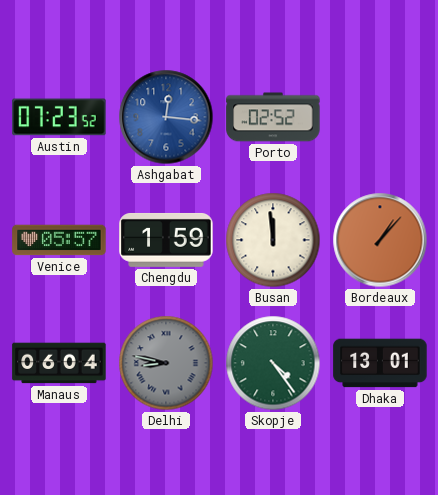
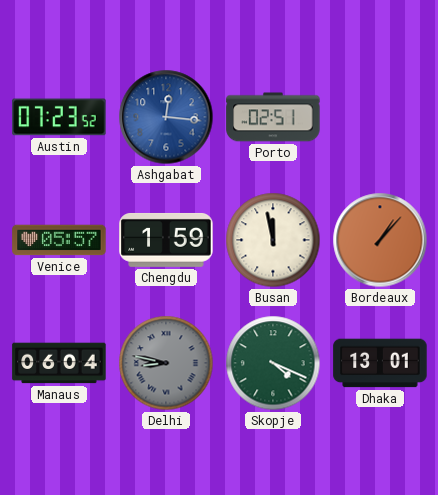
Porto: 02:52 -> 02:51
Busan: 11:59 -> 11:58
Skopje: 4:24 -> 4:19
